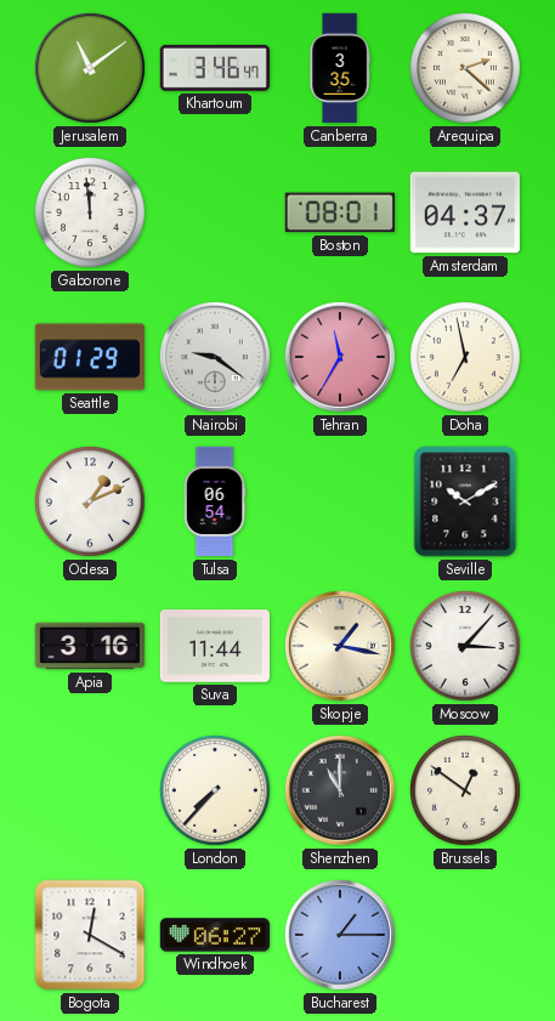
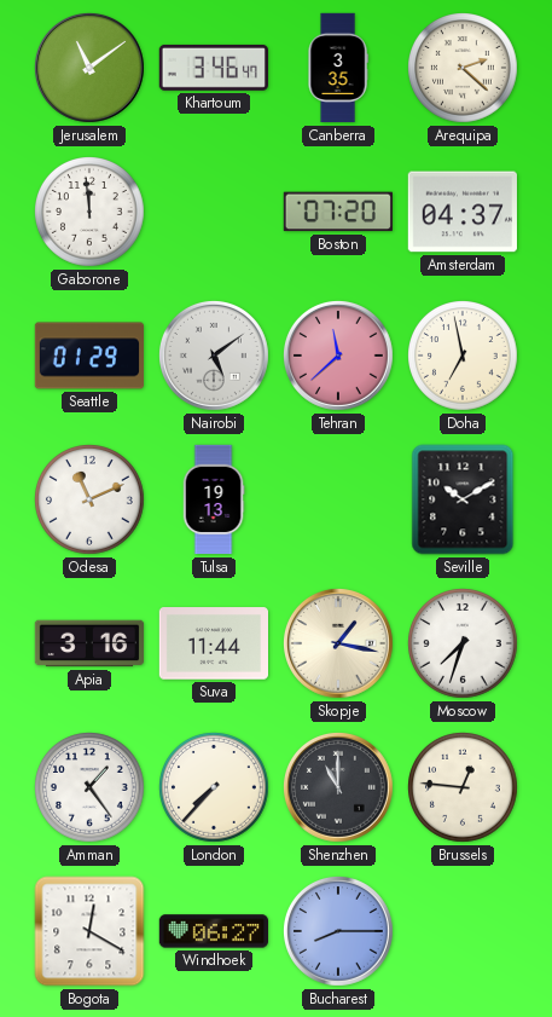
Boston: 08:01 -> 07:20
Nairobi: 9:21 -> 5:09
Tehran: 11:35 -> 11:38
Odesa: 1:11 -> 11:11
Tulsa: 06:54 -> 19:13
Moscow: 3:07 -> 7:33
Amman: none -> 1:24
Brussels: 12:51 -> 12:46
Bucharest: 1:15 -> 8:15
